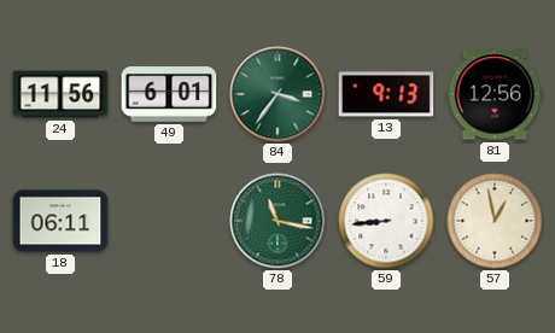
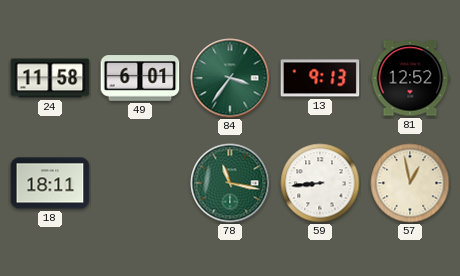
24: 11:56 -> 11:58
81: 12:56 -> 12:52
18: 06:11 -> 18:11
